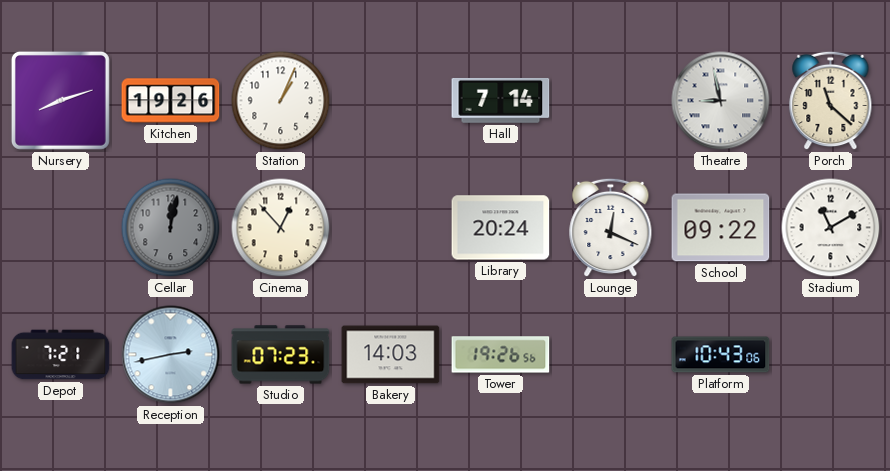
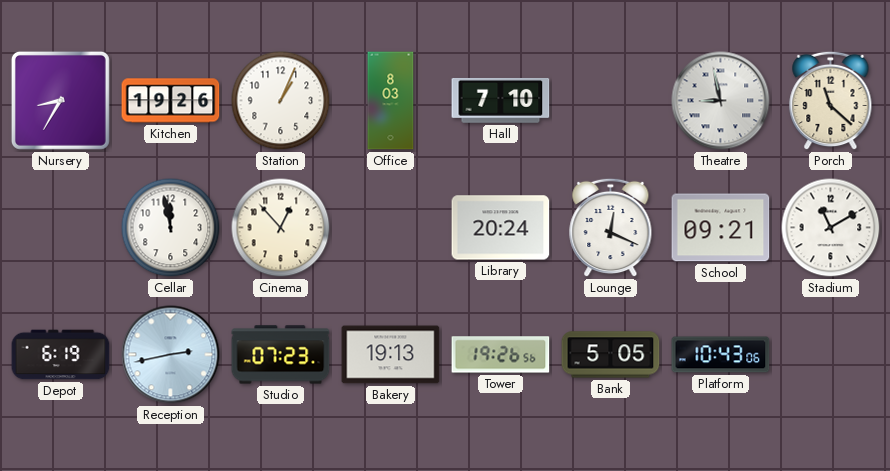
Nursery: 8:12 -> 8:35
Office: none -> 8:03
Hall: 7:14 -> 7:10
Cellar: 12:02 -> 11:58
Cellar dial: grey -> white
School: 09:22 -> 09:21
Depot: 7:21 -> 6:19
Bakery: 14:03 -> 19:13
Bank: none -> 5:05
